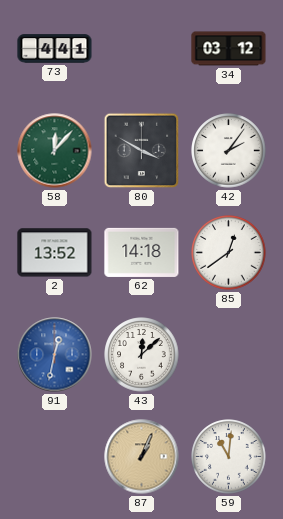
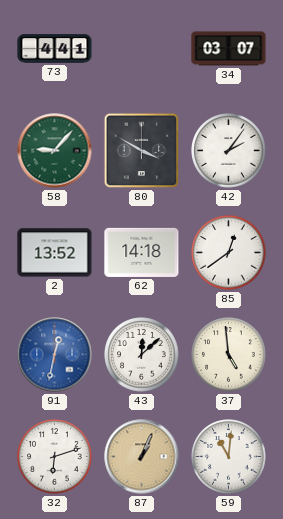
34: 03:12 -> 03:07
58: 12:07 -> 9:07
37: none -> 4:59
32: none -> 6:12
